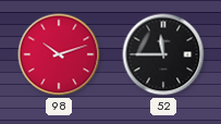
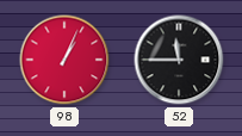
98: 10:12 -> 1:04
